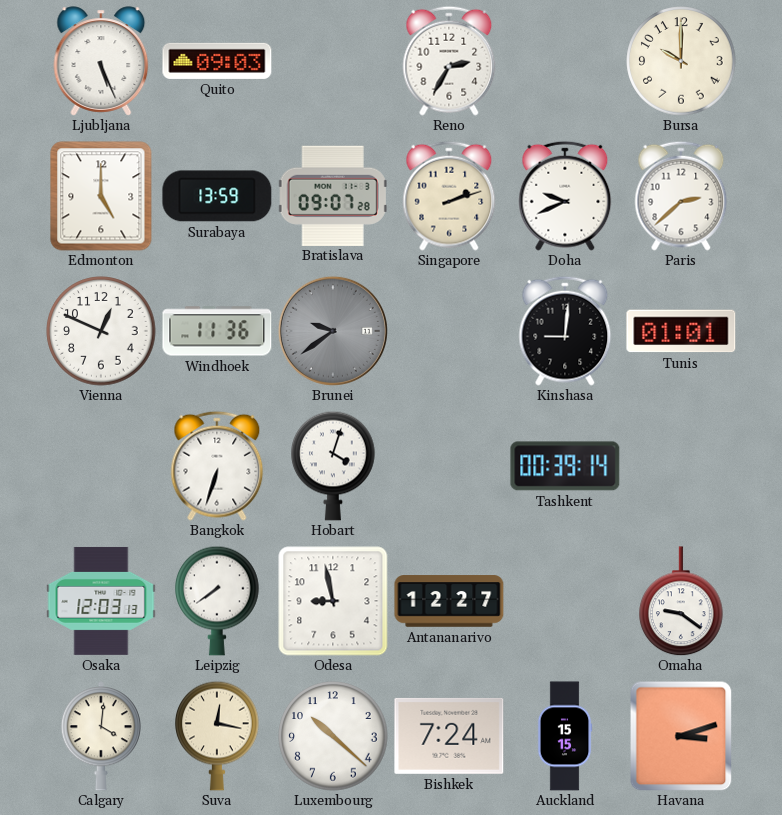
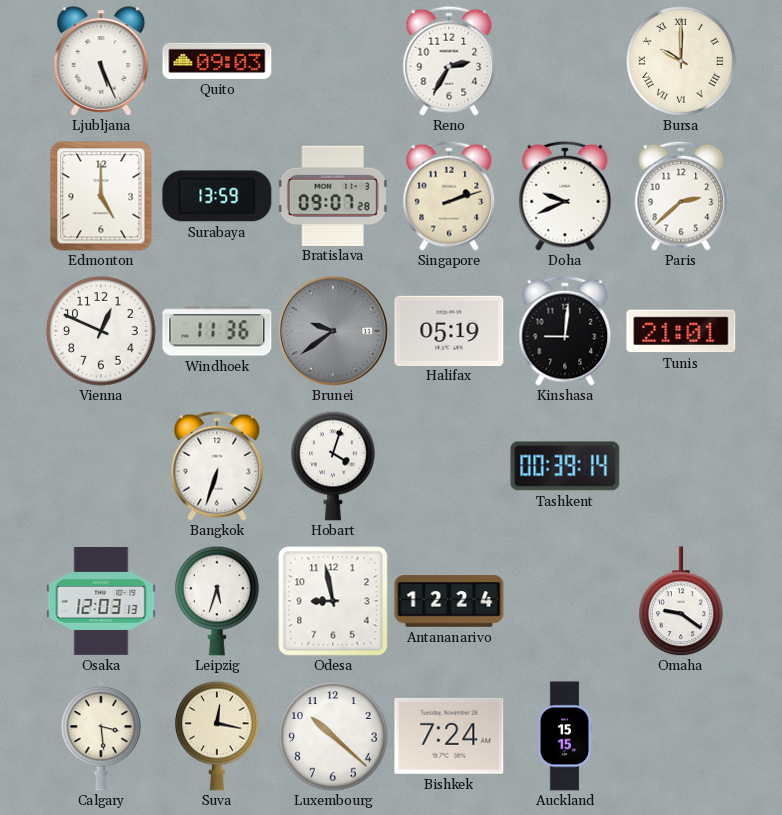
Bursa numerals: Arabic -> Roman
Halifax: none -> 05:19
Tunis: 01:01 -> 21:01
Leipzig: 7:39 -> 5:33
Antananarivo: 12:27 -> 12:24
Calgary: 4:01 -> 3:29
Havana: 3:12 -> none
